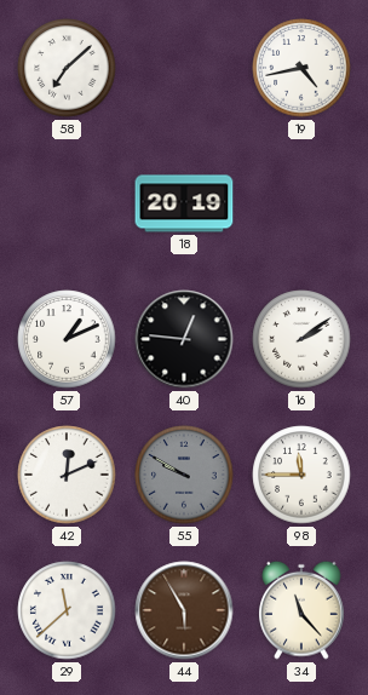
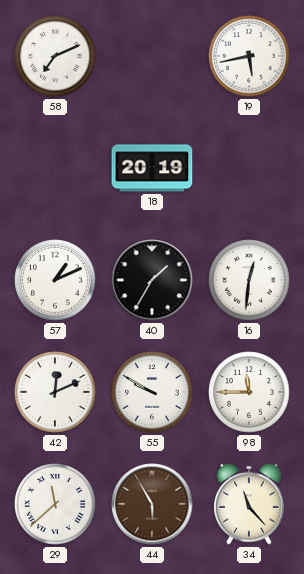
58: 7:08 -> 7:11
19: 4:43 -> 5:43
40: 12:46 -> 1:35
16: 2:09 -> 12:31
55 dial: grey -> white
